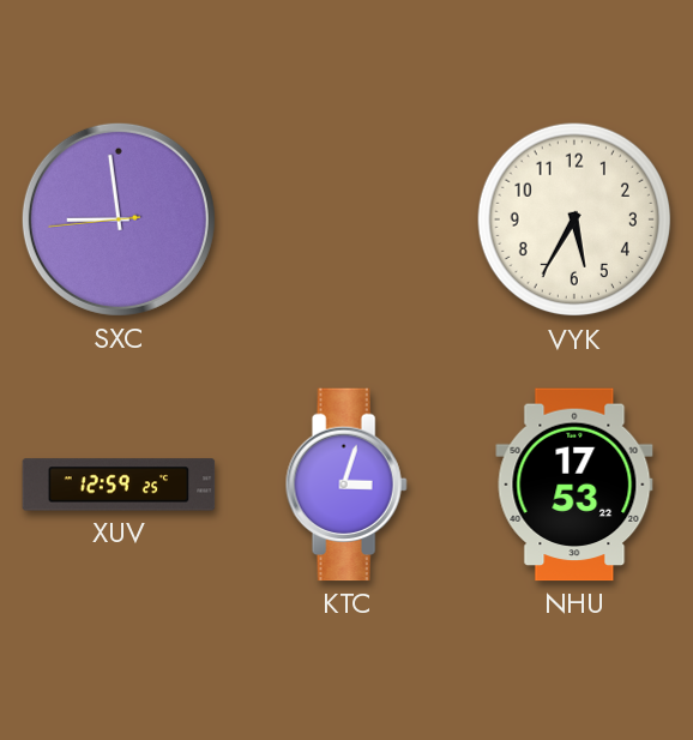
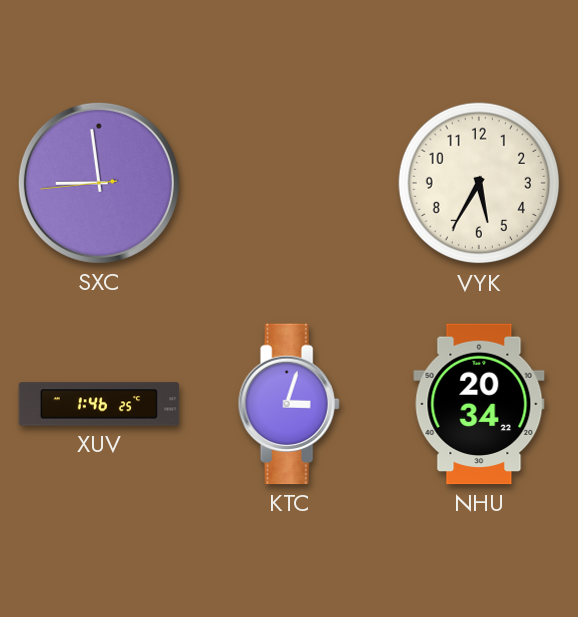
XUV: 12:59 -> 1:46
NHU: 17:53 -> 20:34
